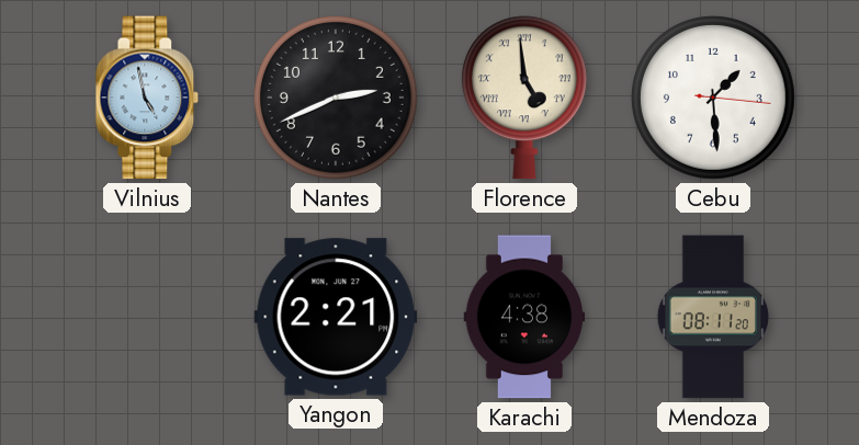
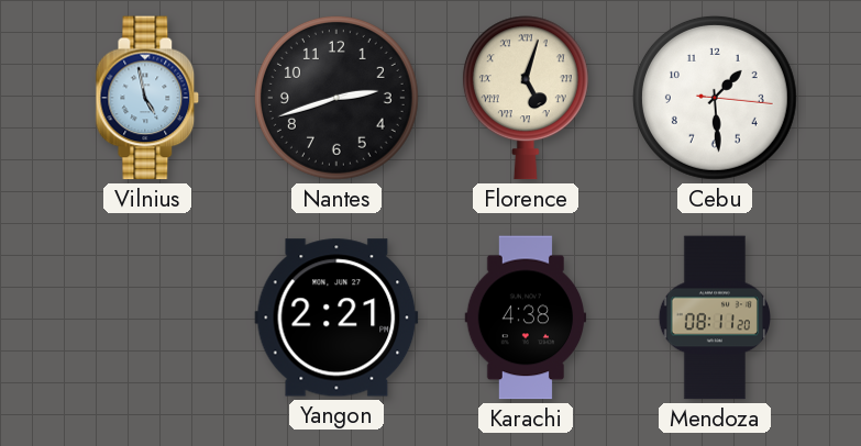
Nantes: 2:41 -> 2:42
Florence: 4:59 -> 5:03
